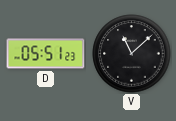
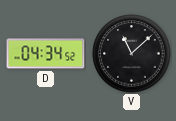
D: 05:51 -> 04:34
